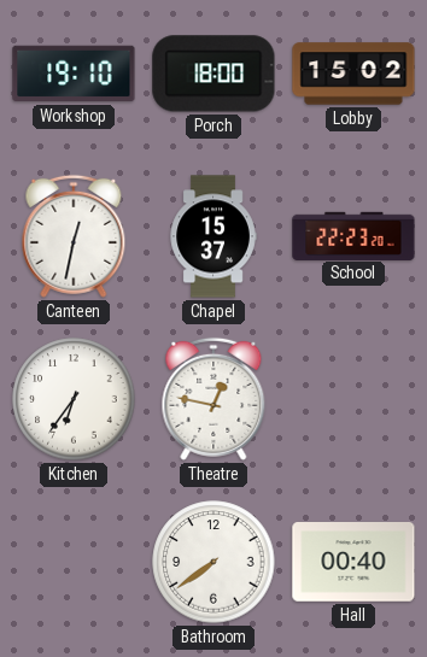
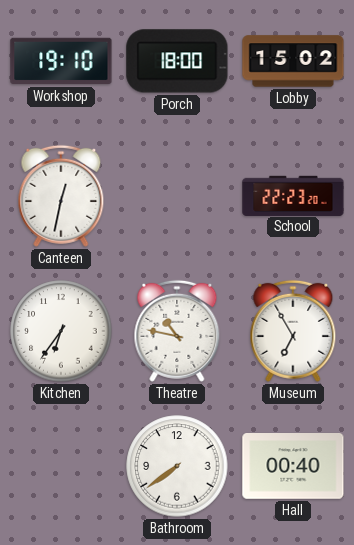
Chapel: 15:37 -> none
Theatre: 12:47 -> 10:47
Museum: none -> 6:55
